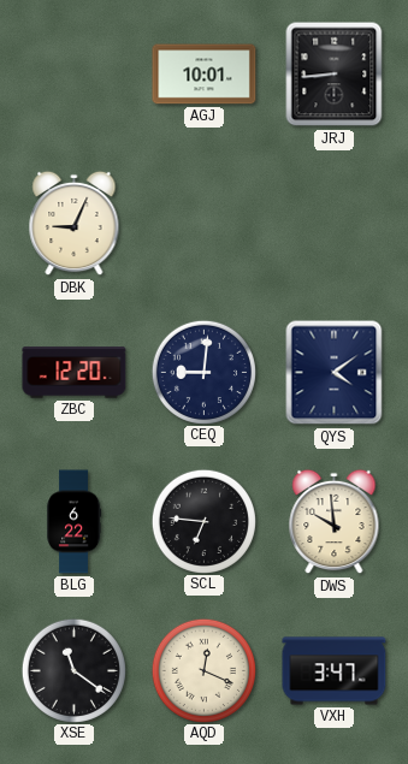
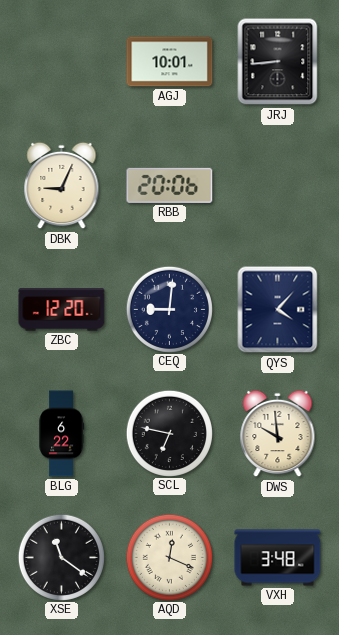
RBB: none -> 20:06
QYS: 4:09 -> 4:07
SCL: 6:46 -> 6:47
VXH: 3:47 -> 3:48
